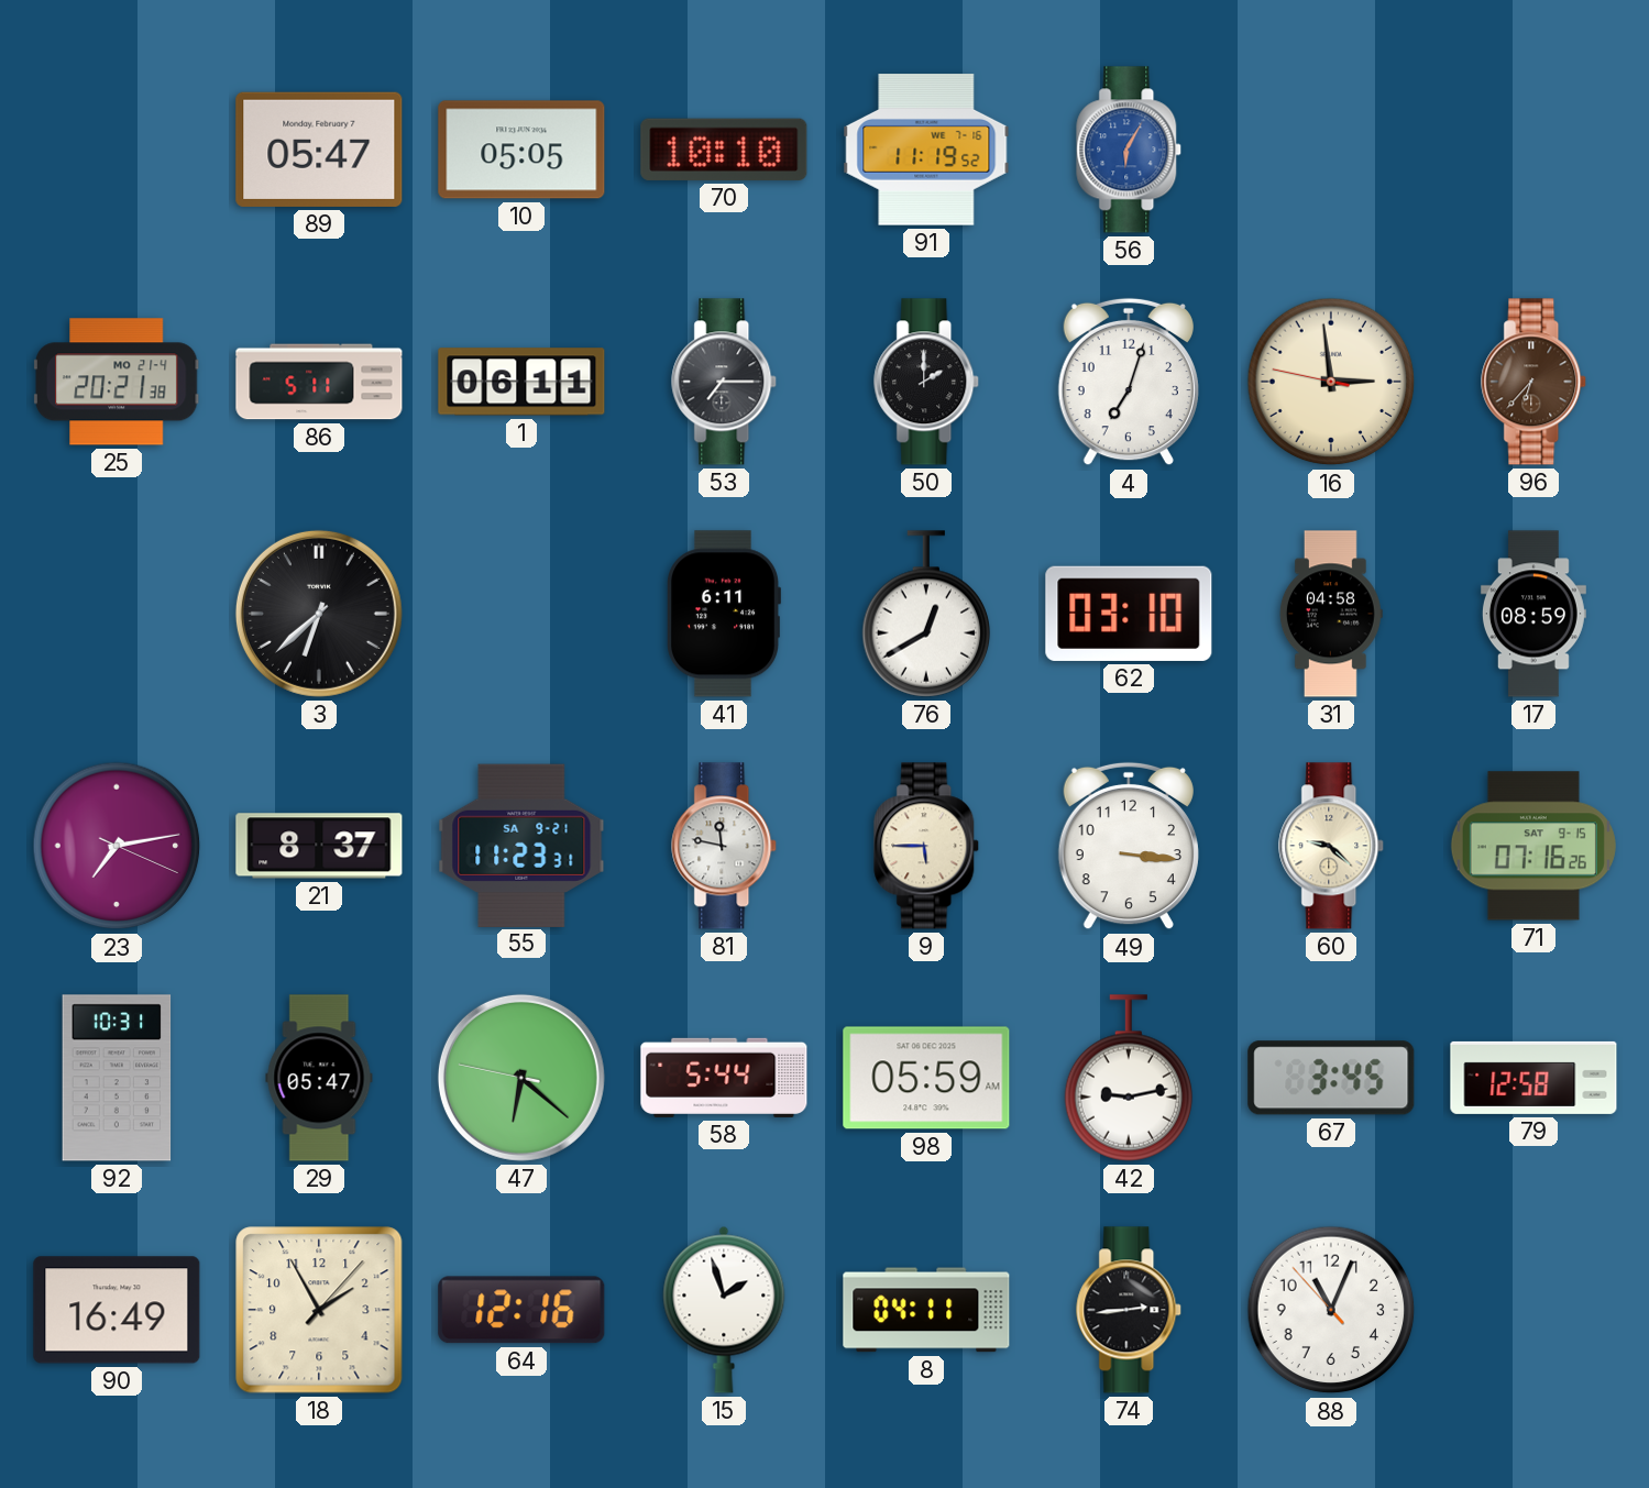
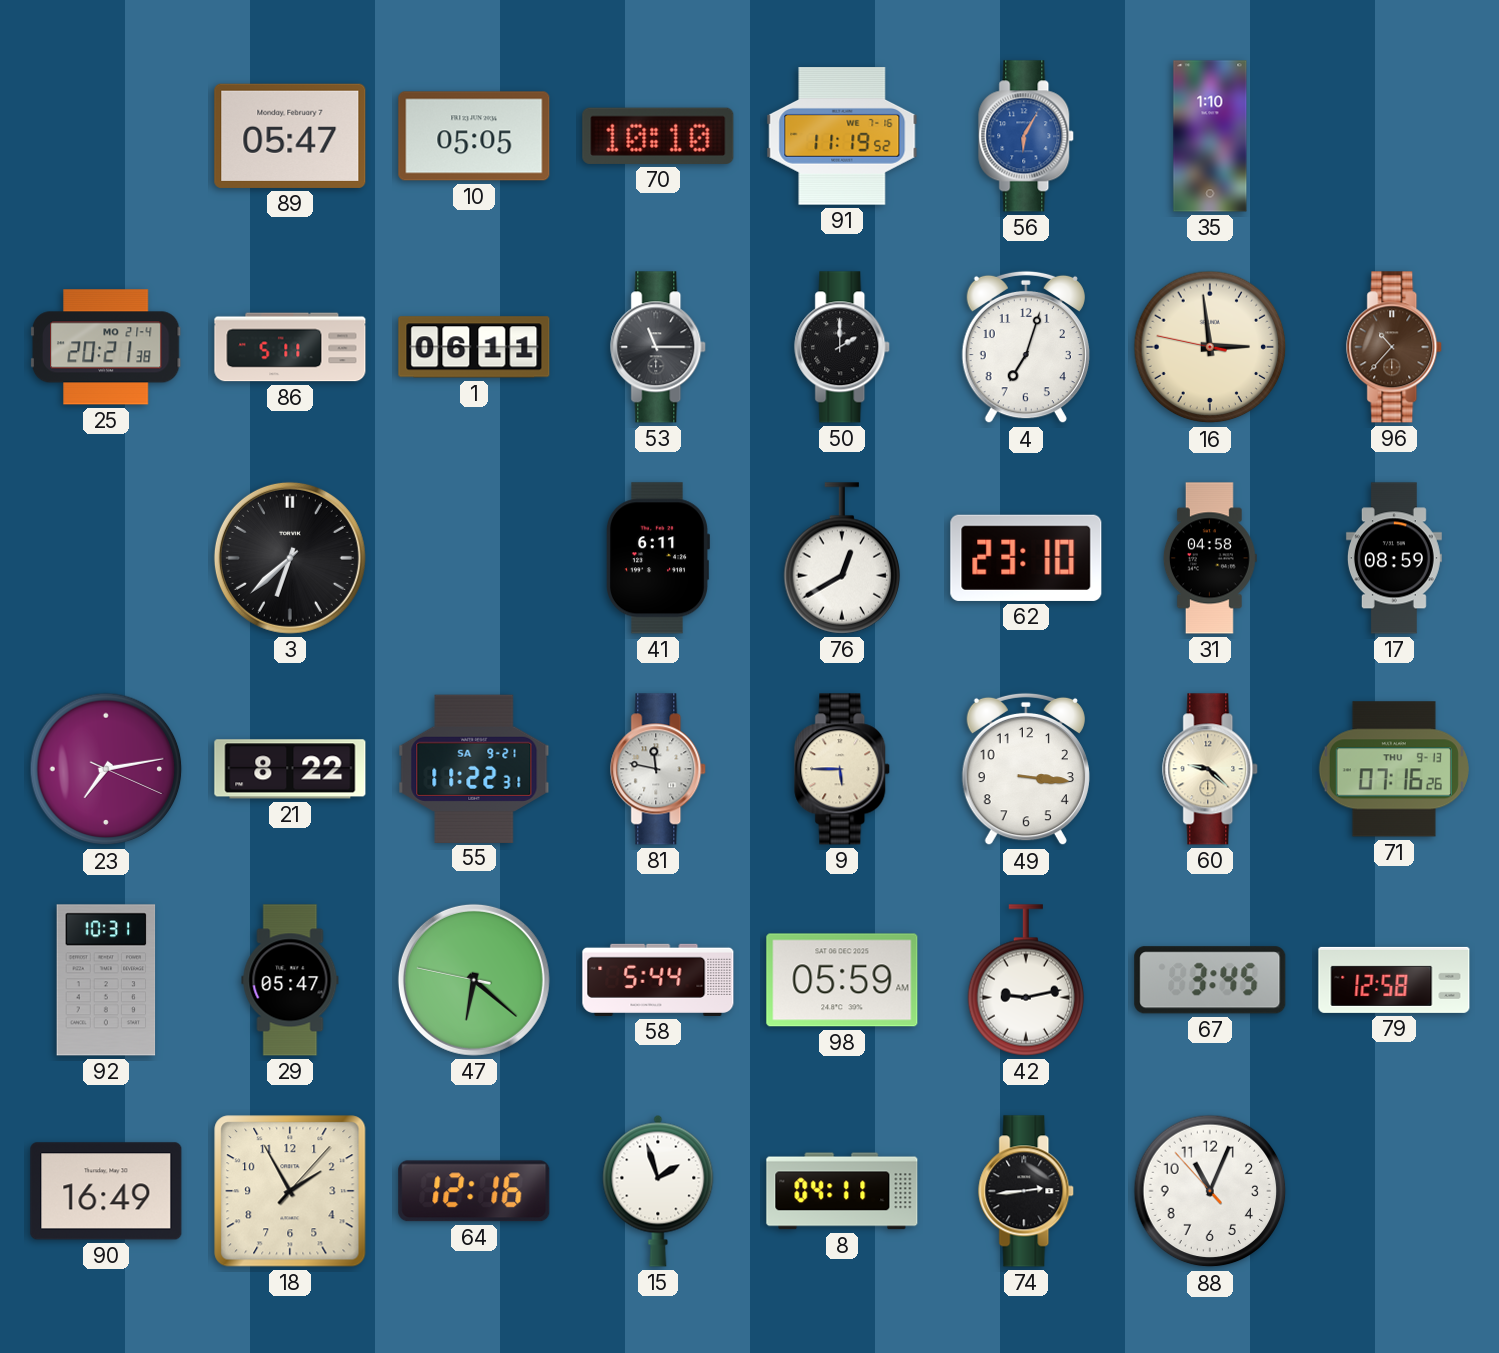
35: none -> 1:10
53: 7:15 -> 11:15
96: 6:37 -> 10:37
62: 03:10 -> 23:10
21: 8:37 -> 8:22
55: 11:23 -> 11:22
71 date: SAT 9-15 -> THU 9-13
